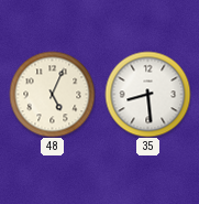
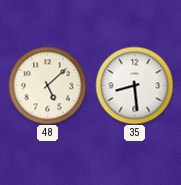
48: 5:04 -> 5:08
